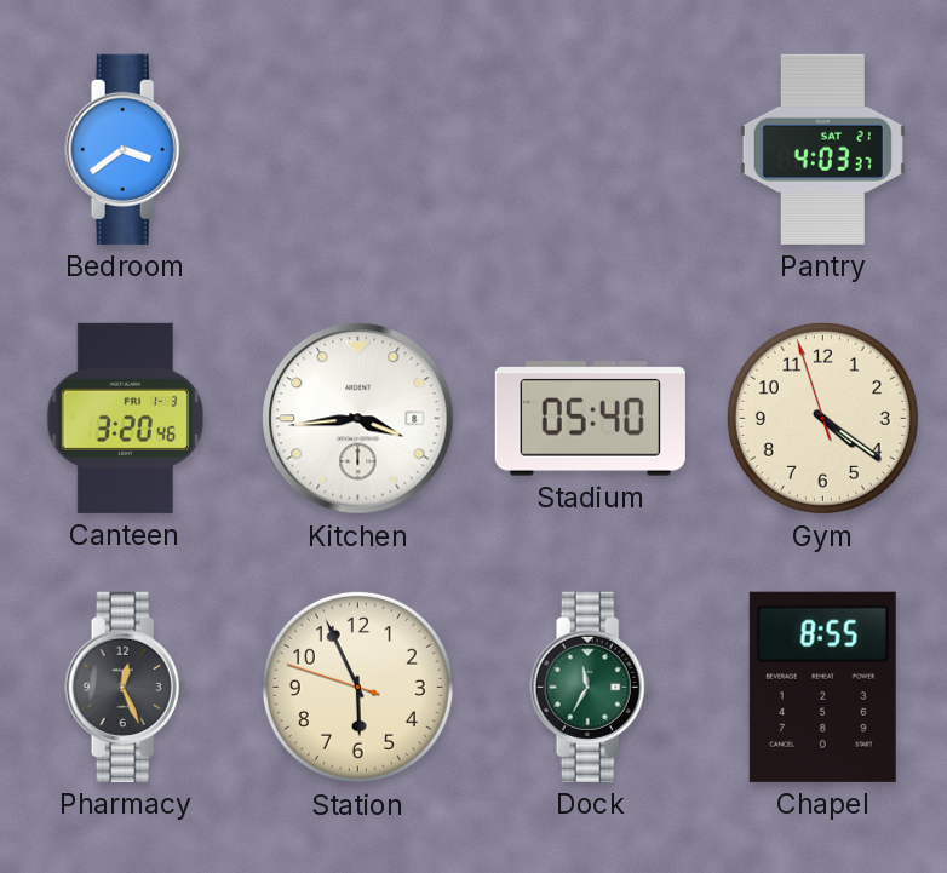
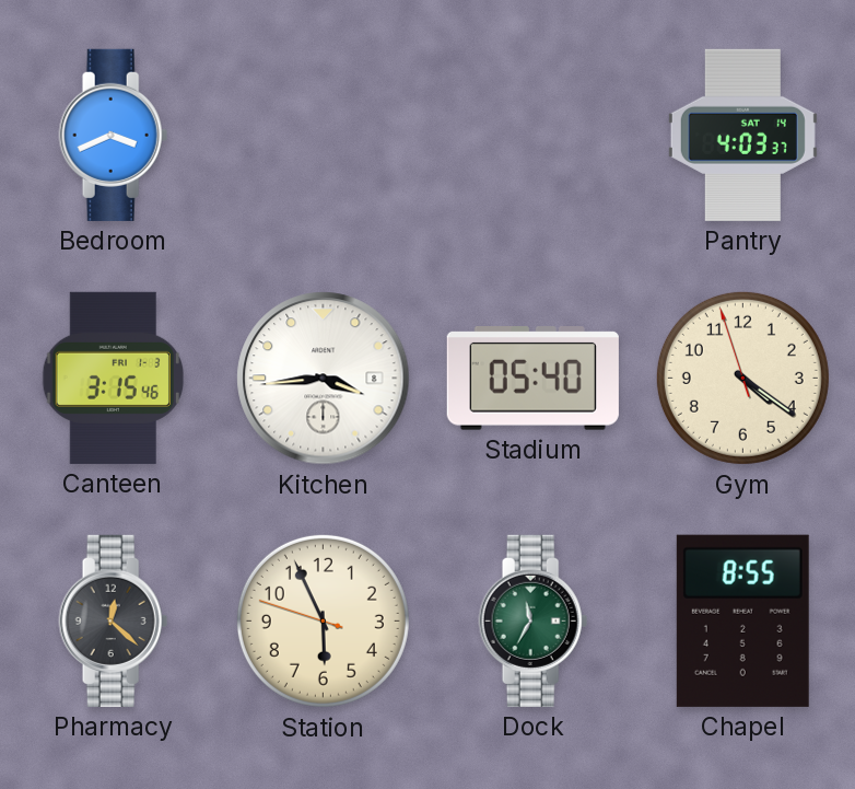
Bedroom: 3:39 -> 3:41
Pantry date: SAT 21 -> SAT 14
Canteen: 3:20 -> 3:15
Pharmacy: 12:26 -> 12:22
